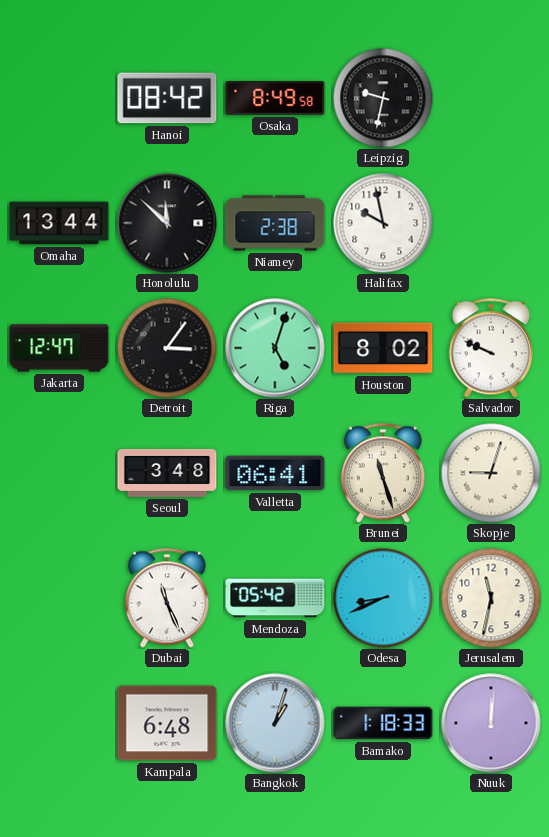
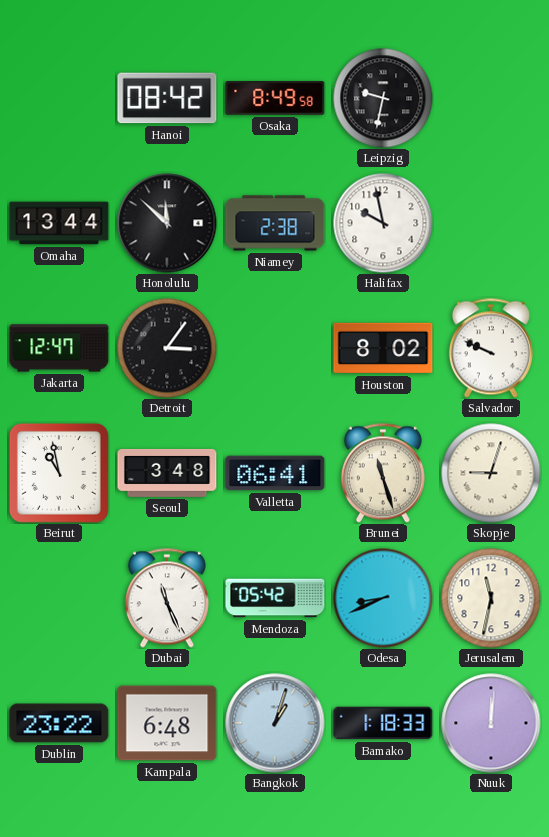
Riga: 5:03 -> none
Beirut: none -> 10:58
Dublin: none -> 23:22
